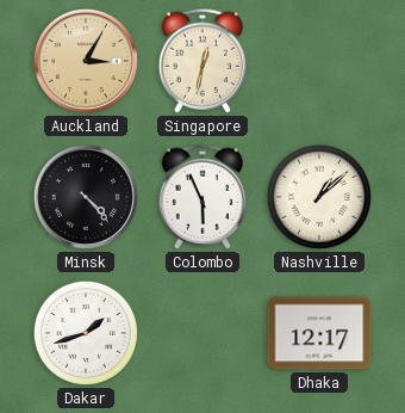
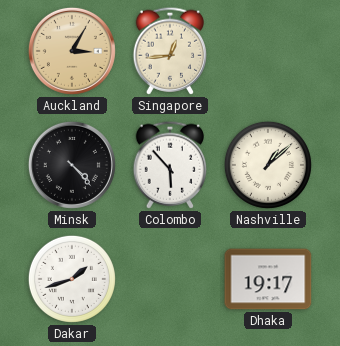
Singapore: 12:32 -> 12:44
Colombo: 5:56 -> 5:53
Dhaka: 12:17 -> 19:17
